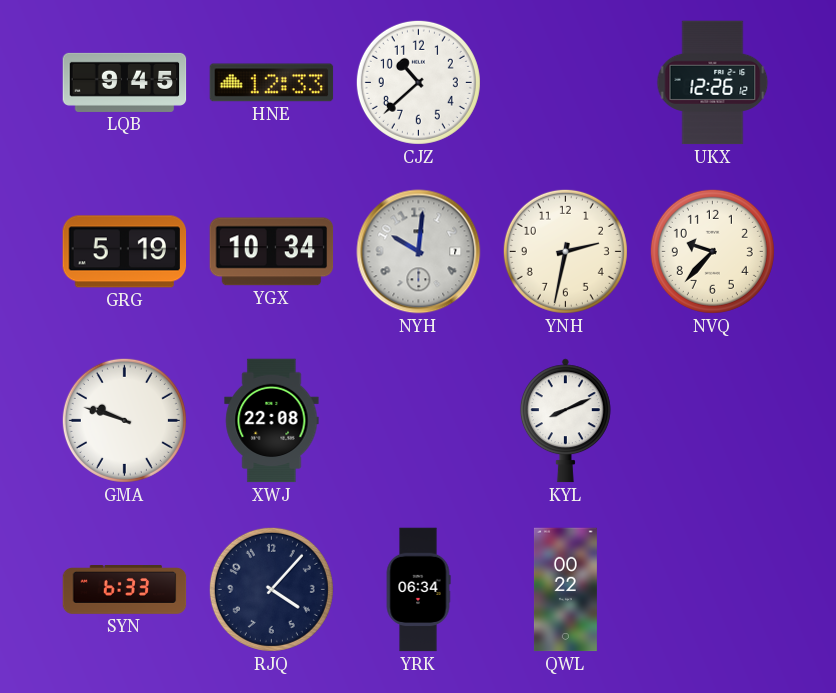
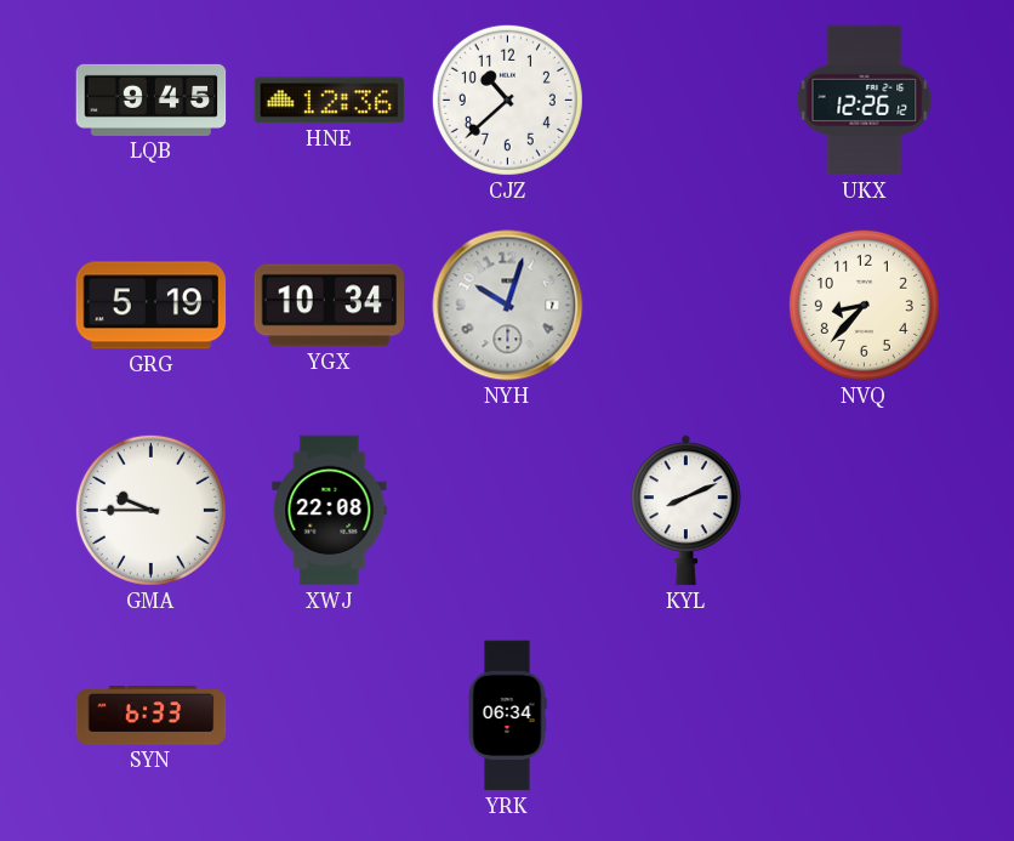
HNE: 12:33 -> 12:36
NYH: 10:01 -> 10:03
YNH: 2:32 -> none
NVQ: 9:37 -> 8:37
GMA: 9:48 -> 9:45
RJQ: 4:07 -> none
QWL: 00:22 -> none
